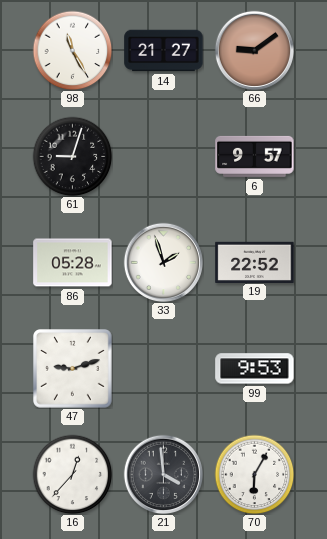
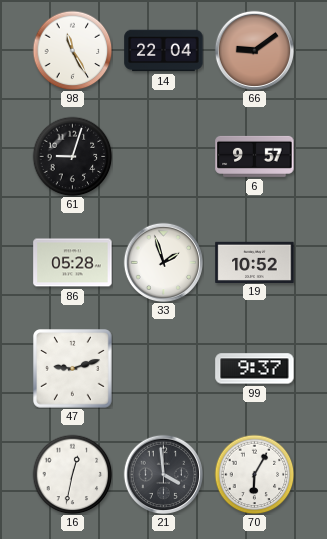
14: 21:27 -> 22:04
19: 22:52 -> 10:52
99: 9:53 -> 9:37
16: 12:37 -> 12:32
